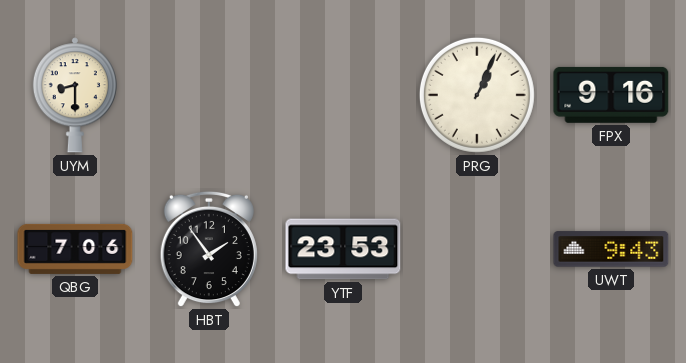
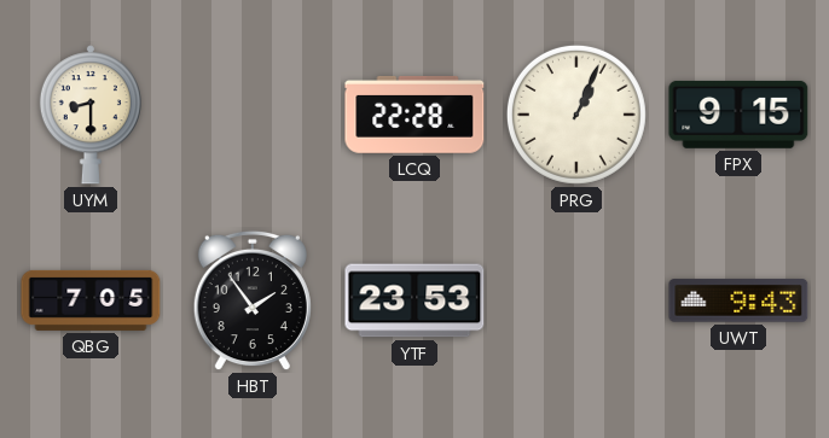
LCQ: none -> 22:28
FPX: 9:16 -> 9:15
QBG: 7:06 -> 7:05
